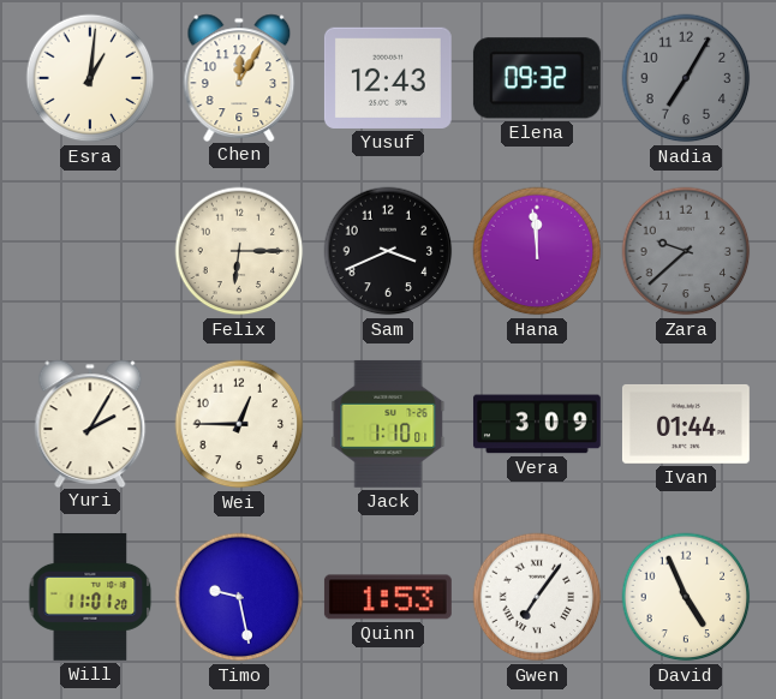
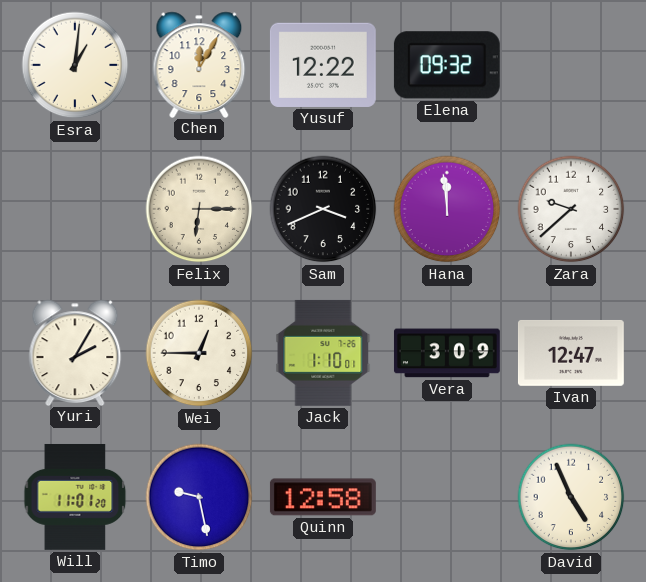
Yusuf: 12:43 -> 12:22
Nadia: 7:05 -> none
Zara dial: grey -> white
Ivan: 01:44 -> 12:47
Quinn: 1:53 -> 12:58
Gwen: 7:06 -> none
